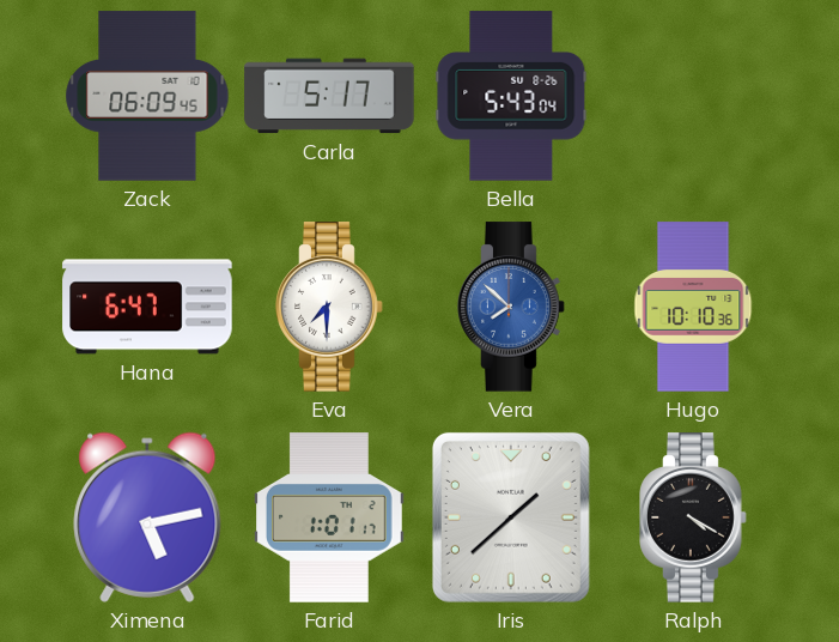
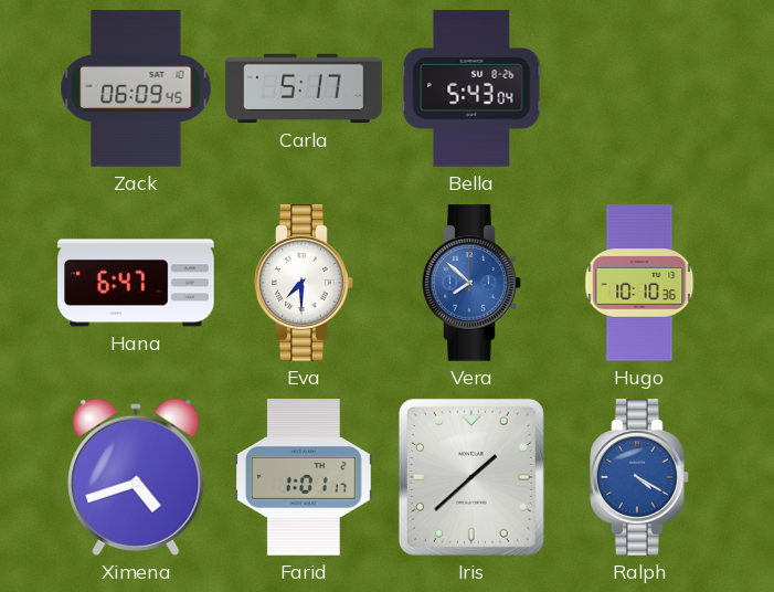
Ximena: 5:13 -> 4:42
Ralph dial: black -> blue
